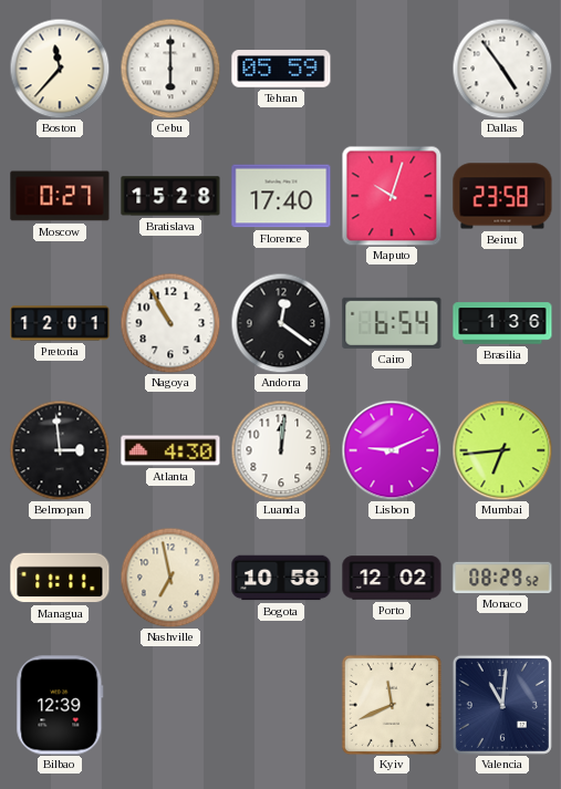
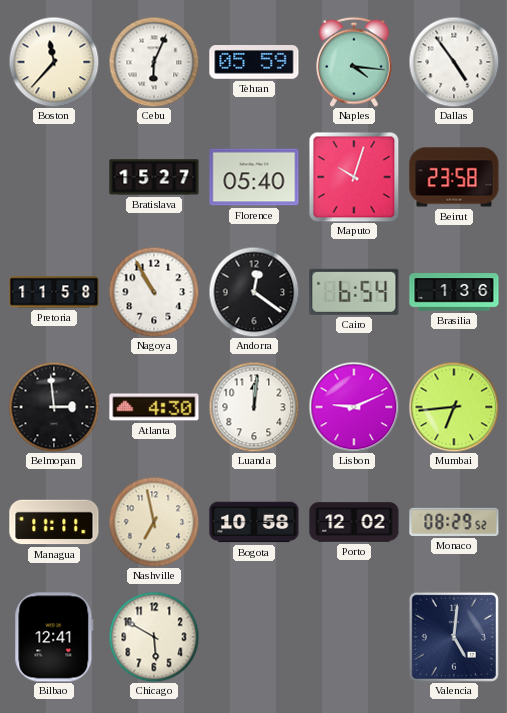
Cebu: 6:00 -> 6:04
Naples: none -> 4:16
Moscow: 0:27 -> none
Bratislava: 15:28 -> 15:27
Florence: 17:40 -> 05:40
Pretoria: 12:01 -> 11:58
Bilbao: 12:39 -> 12:41
Chicago: none -> 5:50
Kyiv: 11:41 -> none
Valencia: 11:01 -> 5:01
